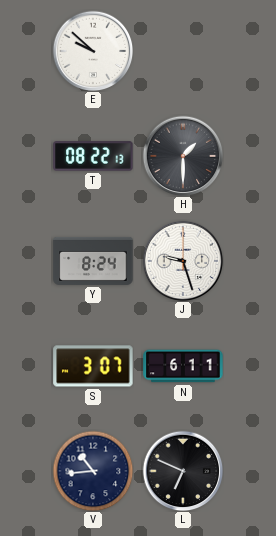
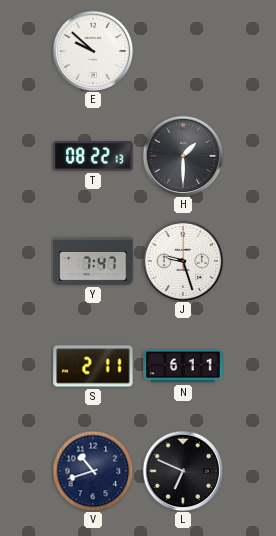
Y: 8:24 -> 7:47
S: 3:07 -> 2:11
V: 10:44 -> 10:42
